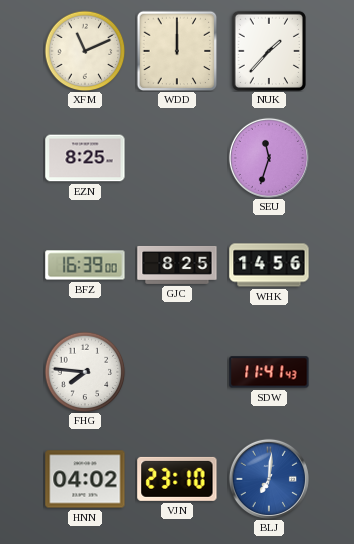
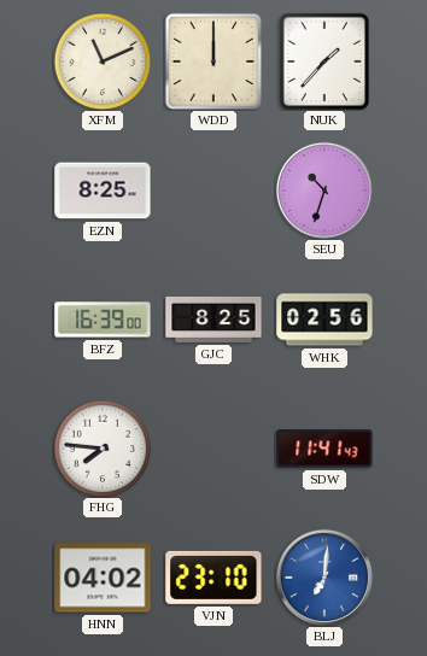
SEU: 11:33 -> 10:33
WHK: 14:56 -> 02:56
